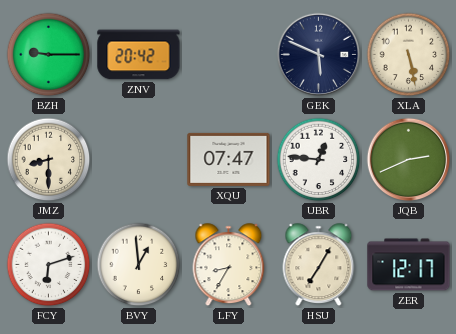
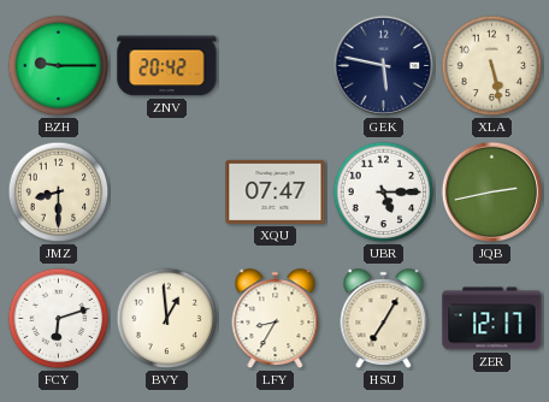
GEK: 5:49 -> 5:47
UBR: 12:46 -> 5:15
JQB: 2:41 -> 2:43
